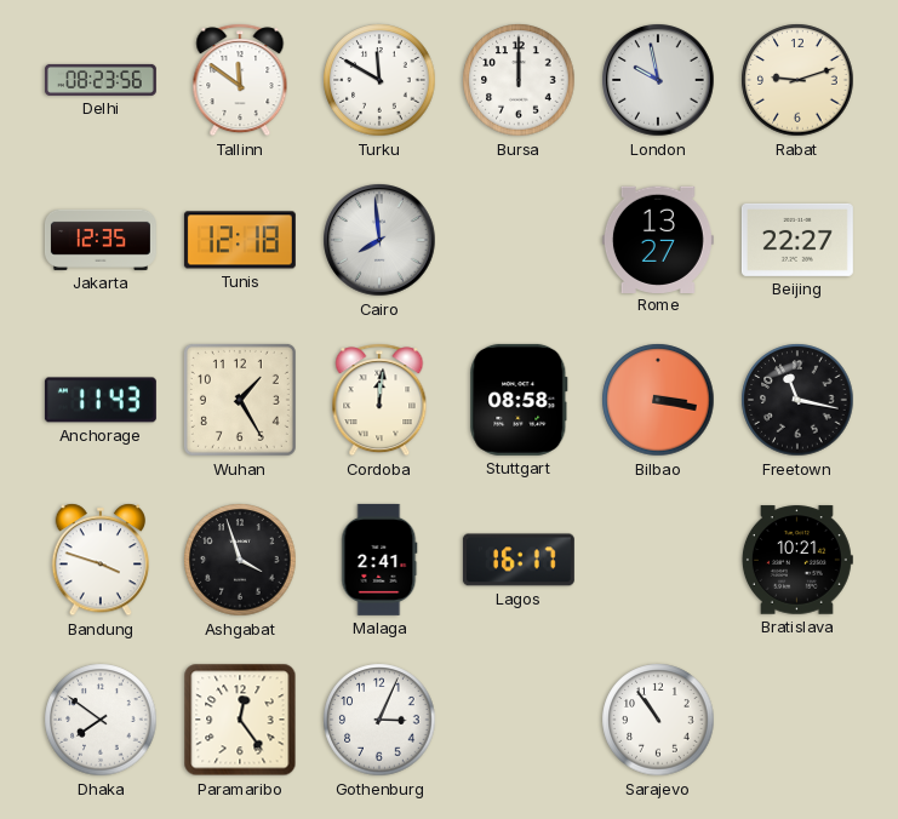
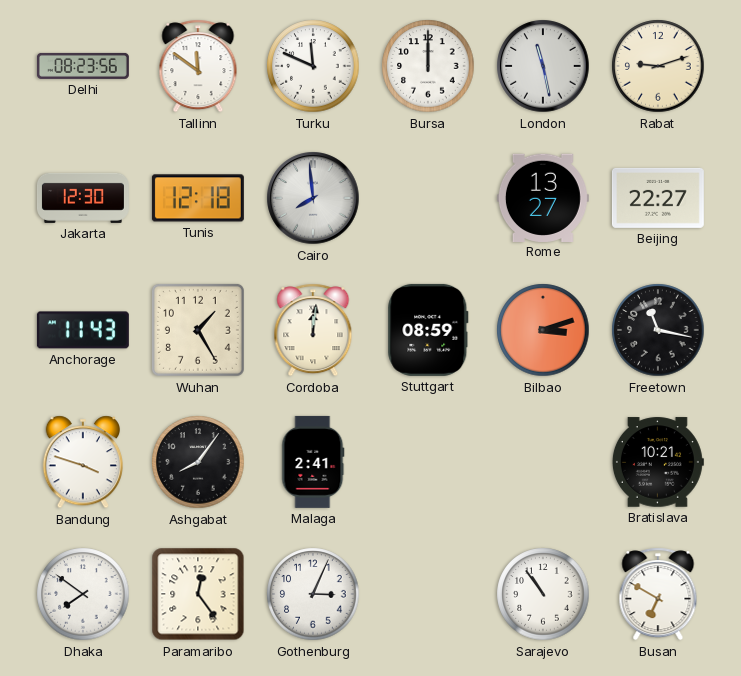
Turku: 11:50 -> 11:49
London: 9:58 -> 11:28
Jakarta: 12:35 -> 12:30
Stuttgart: 08:58 -> 08:59
Bilbao: 3:17 -> 3:12
Ashgabat: 3:57 -> 8:06
Lagos: 16:17 -> none
Busan: none -> 6:50
